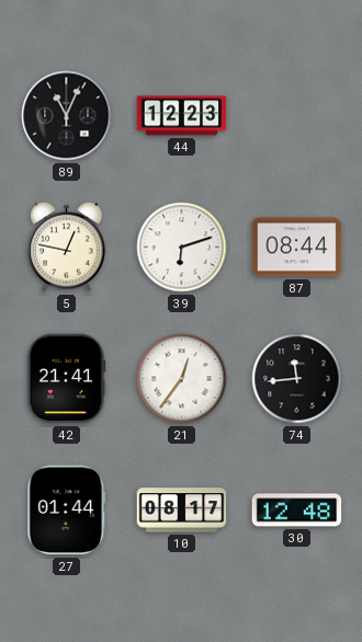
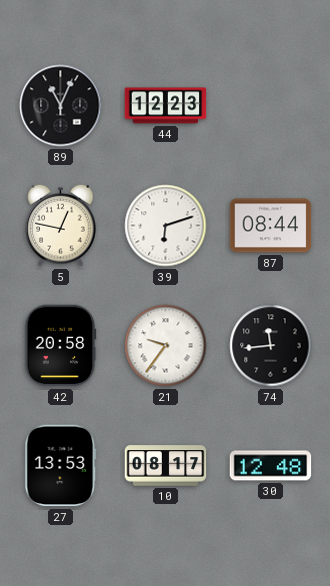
42: 21:41 -> 20:58
21: 12:36 -> 9:36
27: 01:44 -> 13:53
